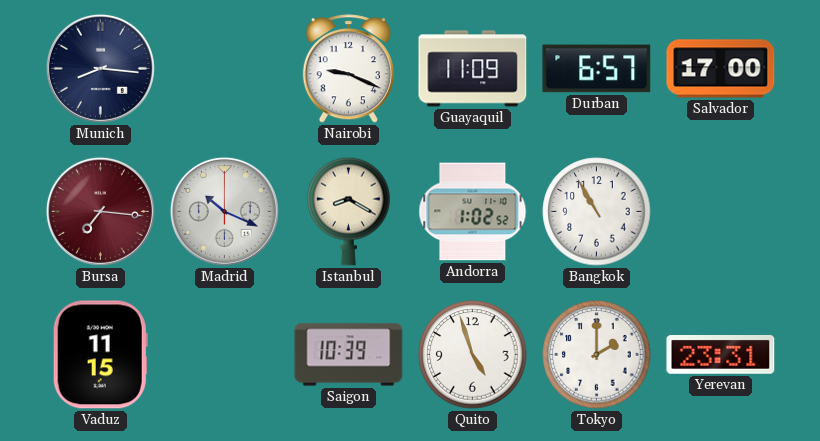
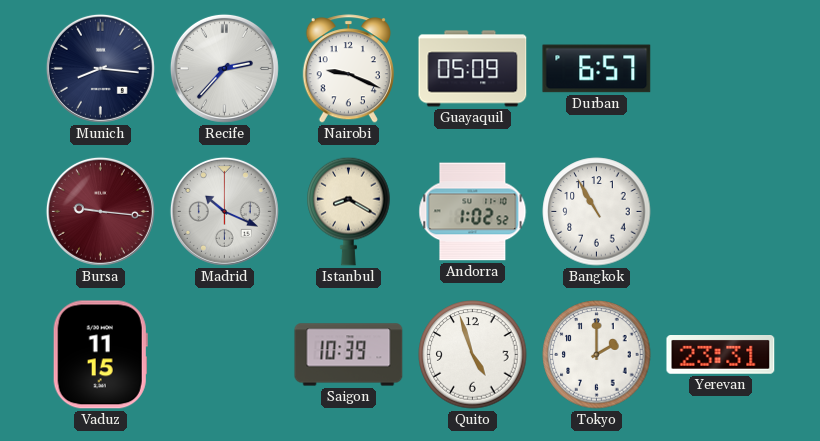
Recife: none -> 2:37
Guayaquil: 11:09 -> 05:09
Salvador: 17:00 -> none
Bursa: 7:16 -> 9:16
